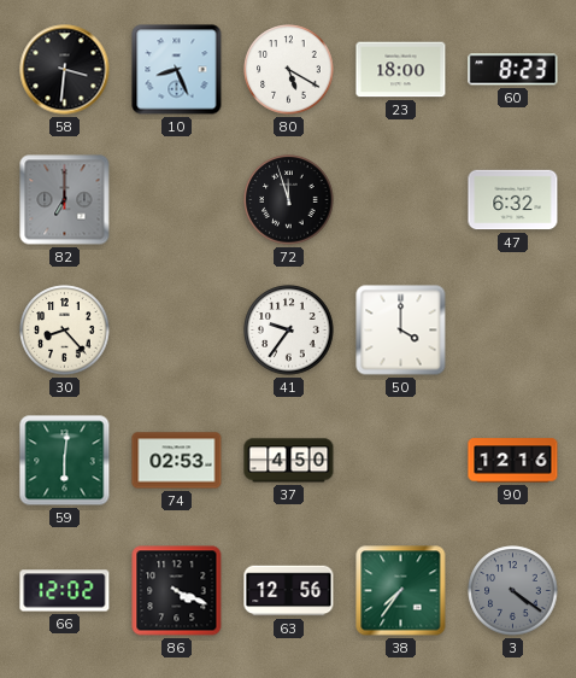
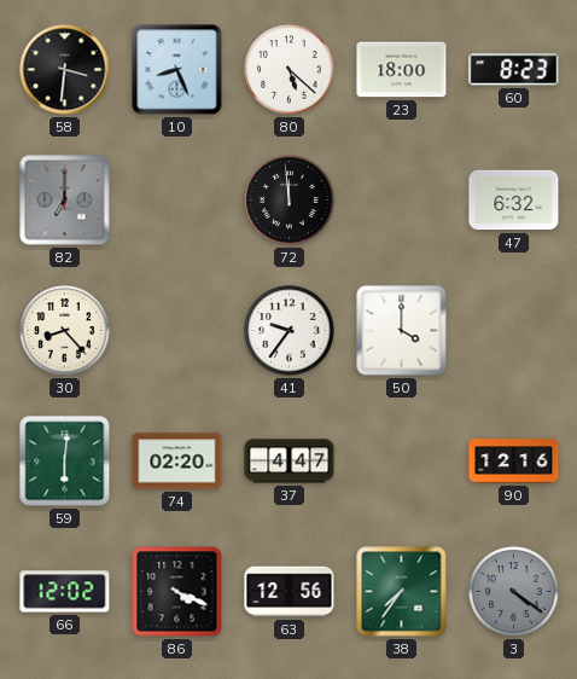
80: 5:20 -> 5:22
72: 11:57 -> 11:59
74: 02:53 -> 02:20
37: 4:50 -> 4:47
